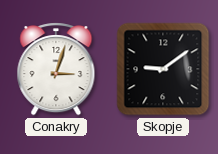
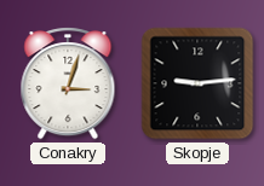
Skopje: 9:09 -> 9:14
